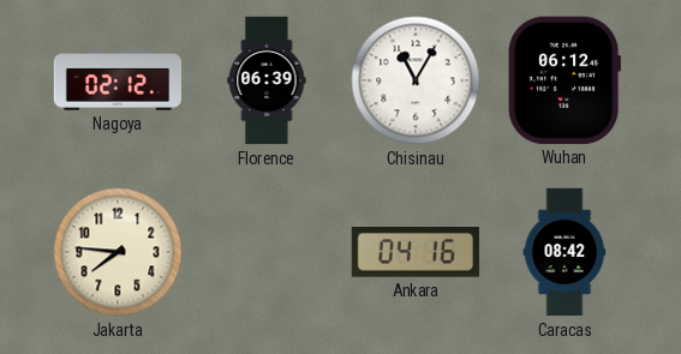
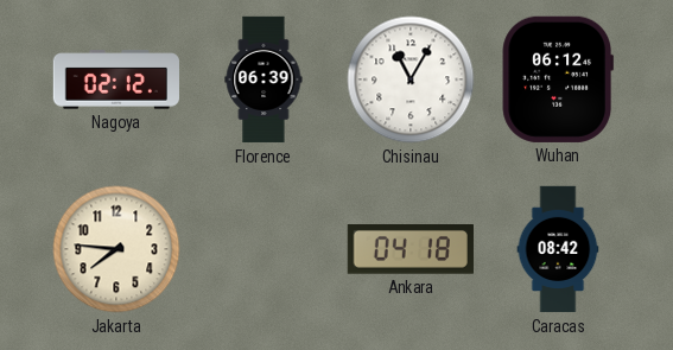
Ankara: 04:16 -> 04:18
